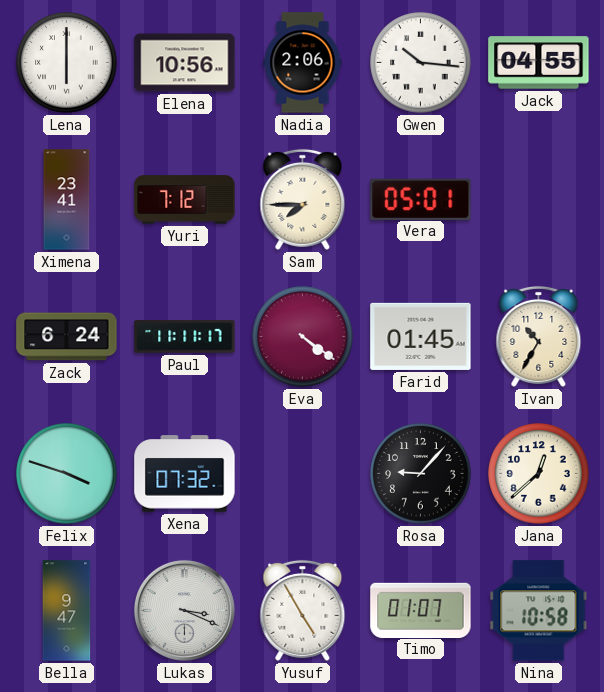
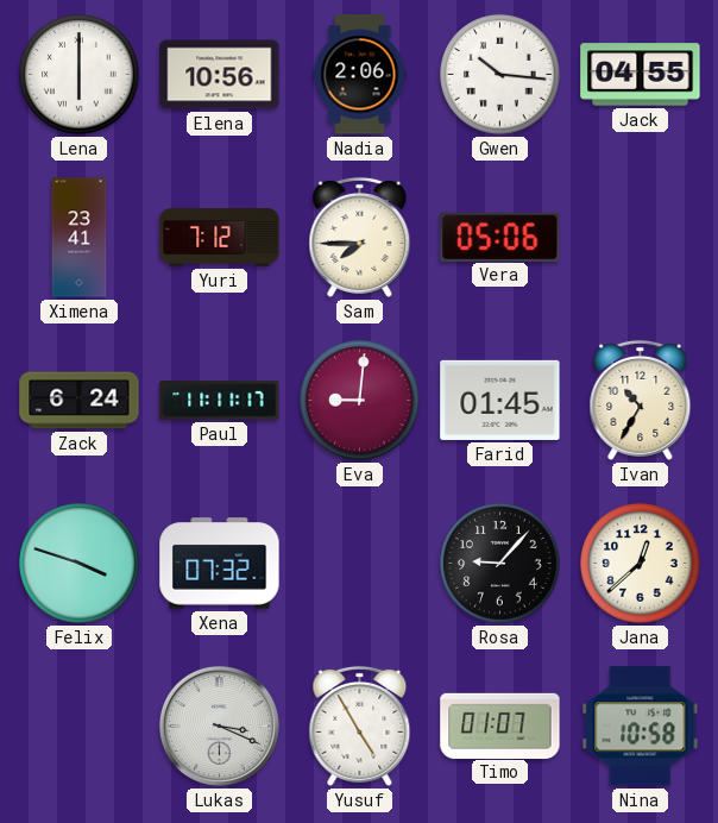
Vera: 05:01 -> 05:06
Eva: 4:21 -> 9:01
Bella: 9:47 -> none
